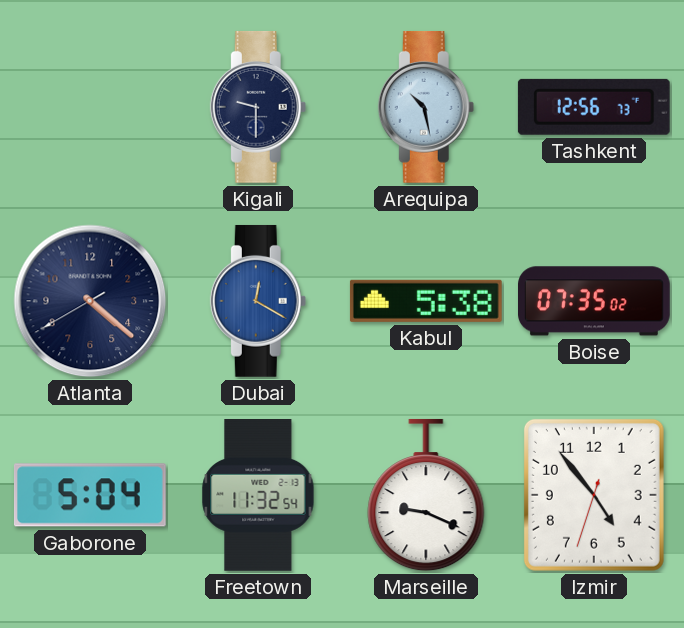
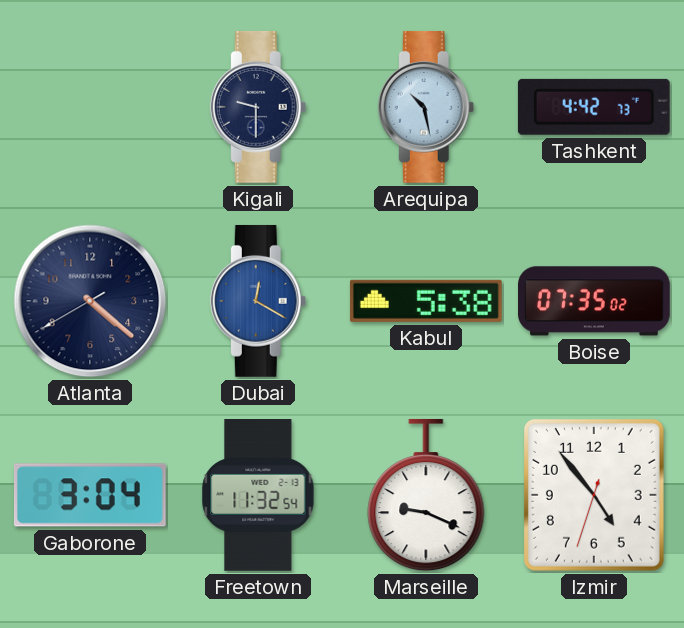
Tashkent: 12:56 -> 4:42
Gaborone: 5:04 -> 3:04
